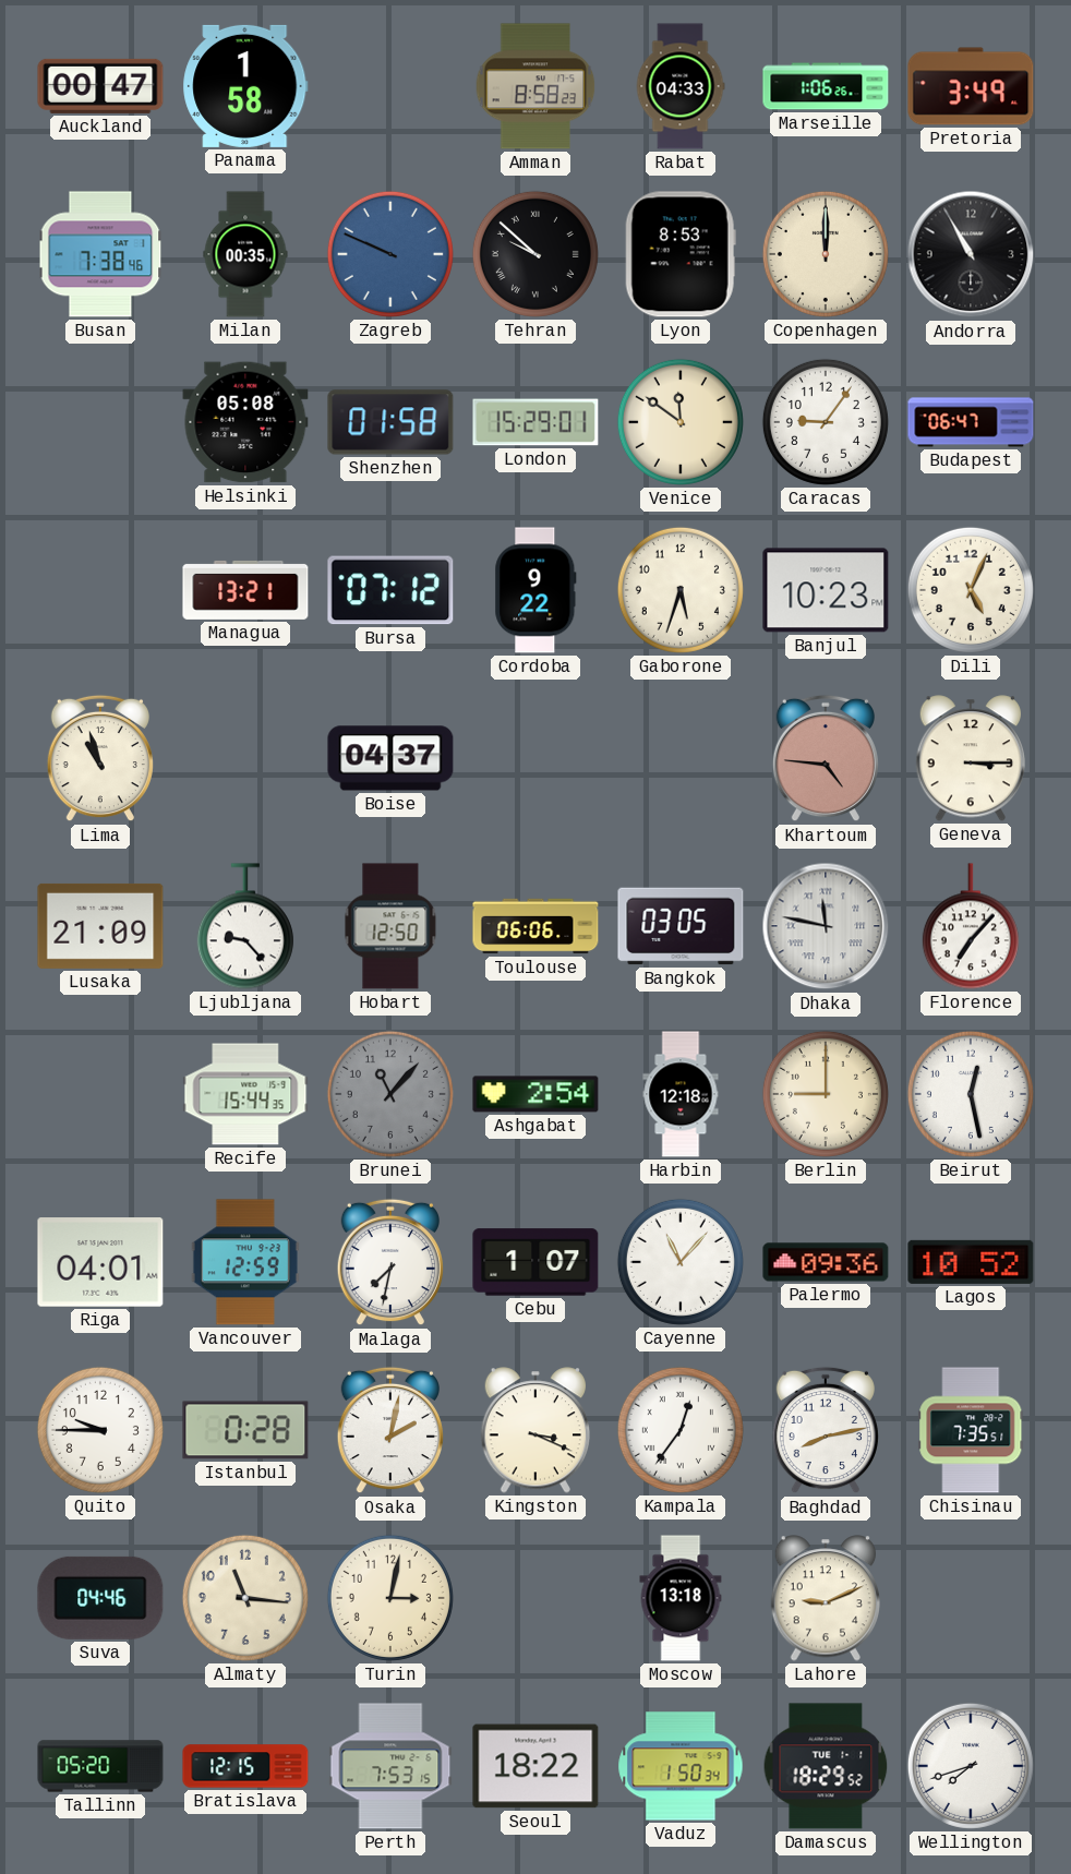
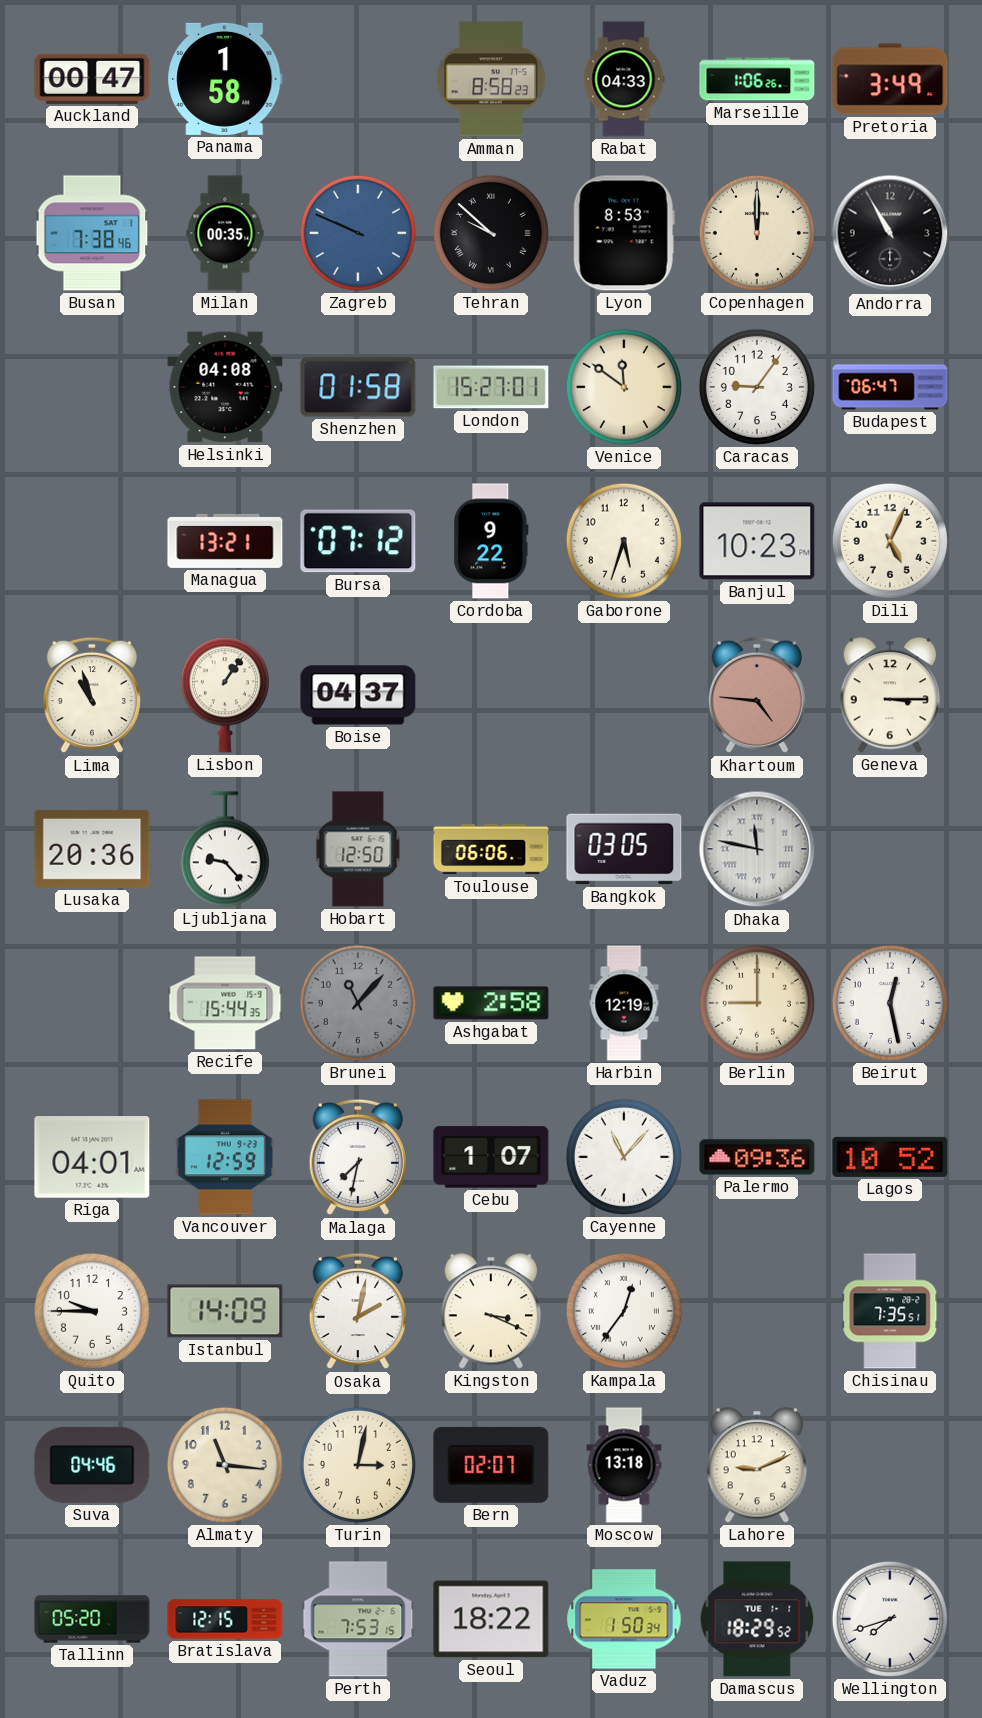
Helsinki: 05:08 -> 04:08
London: 15:29 -> 15:27
Lisbon: none -> 1:06
Lusaka: 21:09 -> 20:36
Florence: 7:07 -> none
Ashgabat: 2:54 -> 2:58
Harbin: 12:18 -> 12:19
Istanbul: 0:28 -> 14:09
Baghdad: 8:13 -> none
Bern: none -> 02:07
